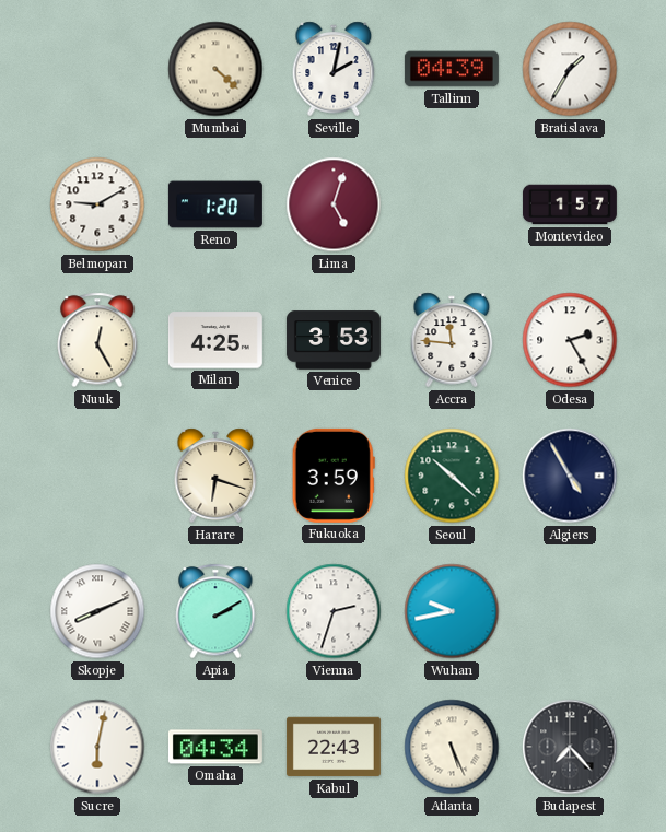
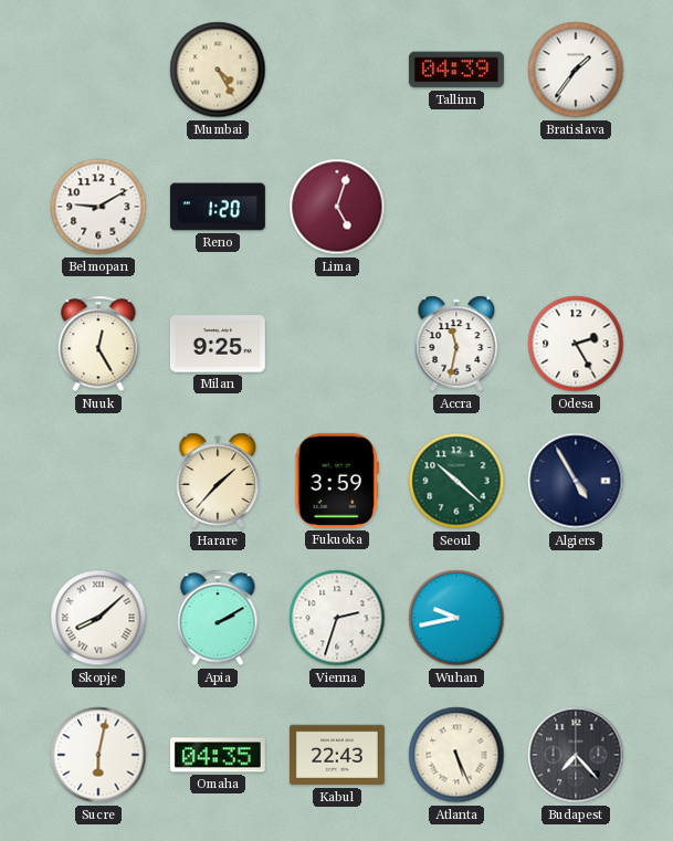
Mumbai: 4:22 -> 4:25
Seville: 2:02 -> none
Bratislava: 1:35 -> 1:36
Montevideo: 1:57 -> none
Milan: 4:25 -> 9:25
Venice: 3:53 -> none
Accra: 11:46 -> 11:32
Harare: 6:18 -> 1:37
Skopje: 8:11 -> 8:08
Omaha: 04:34 -> 04:35
